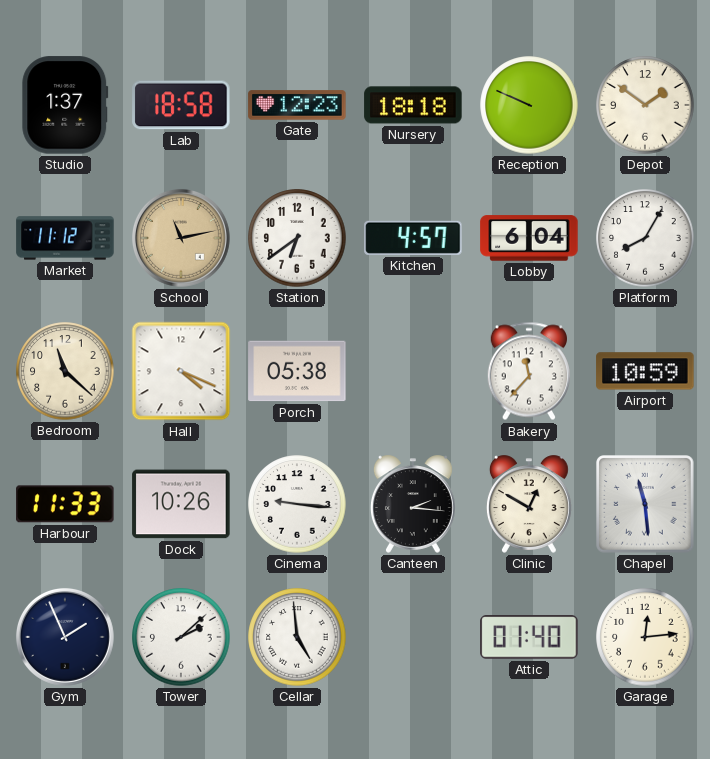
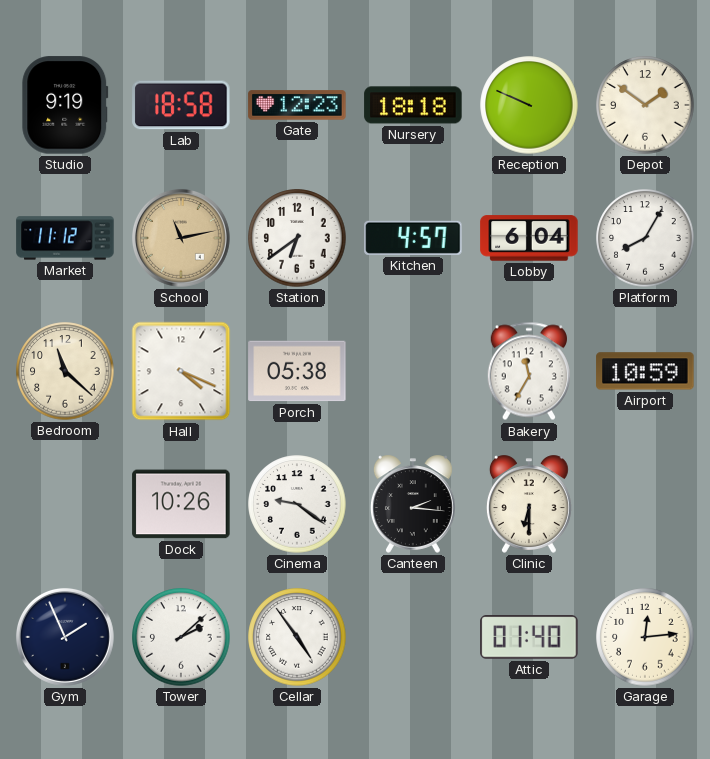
Studio: 1:37 -> 9:19
Bakery: 11:37 -> 11:35
Harbour: 11:33 -> none
Cinema: 9:16 -> 9:21
Clinic: 12:50 -> 6:30
Chapel: 11:29 -> none
Cellar: 4:59 -> 4:54
